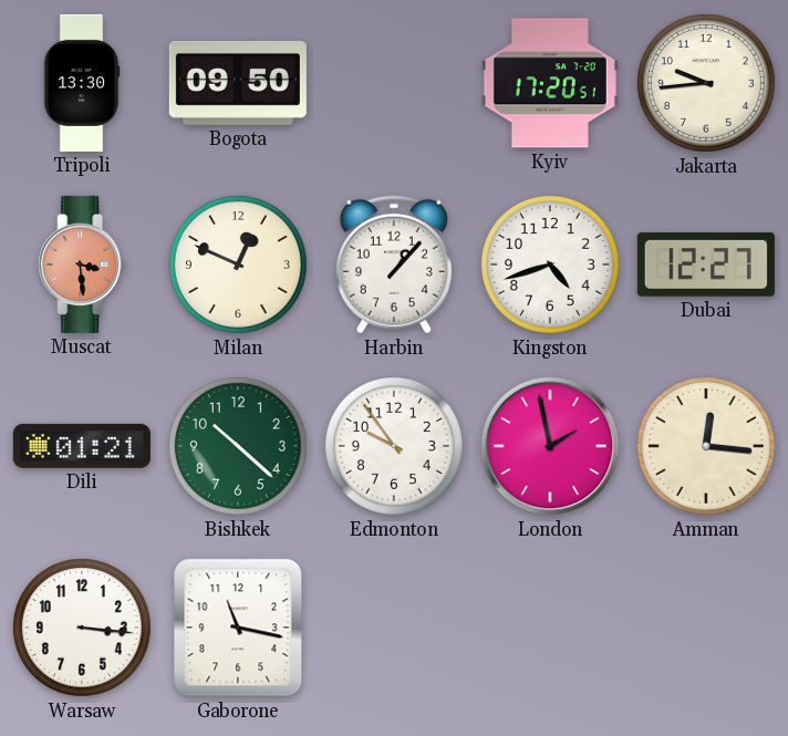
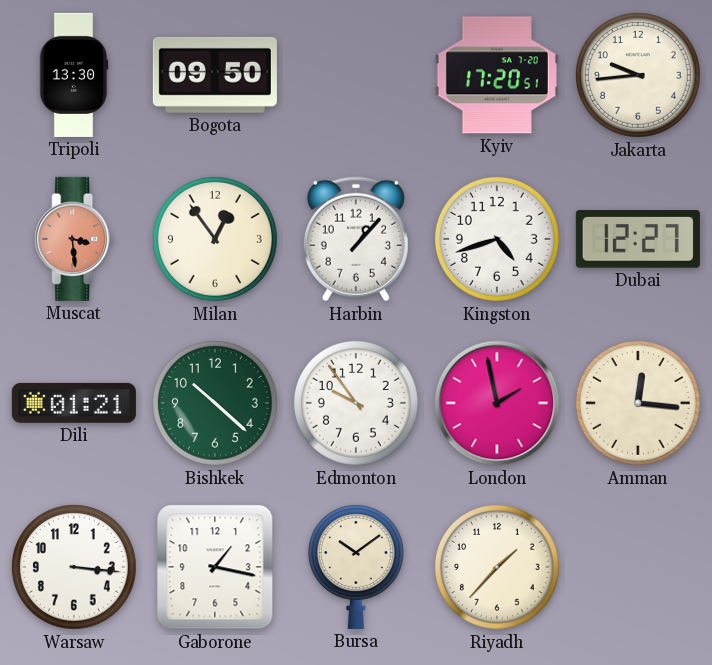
Milan: 12:49 -> 12:54
Gaborone: 11:17 -> 1:17
Bursa: none -> 10:09
Riyadh: none -> 1:37
